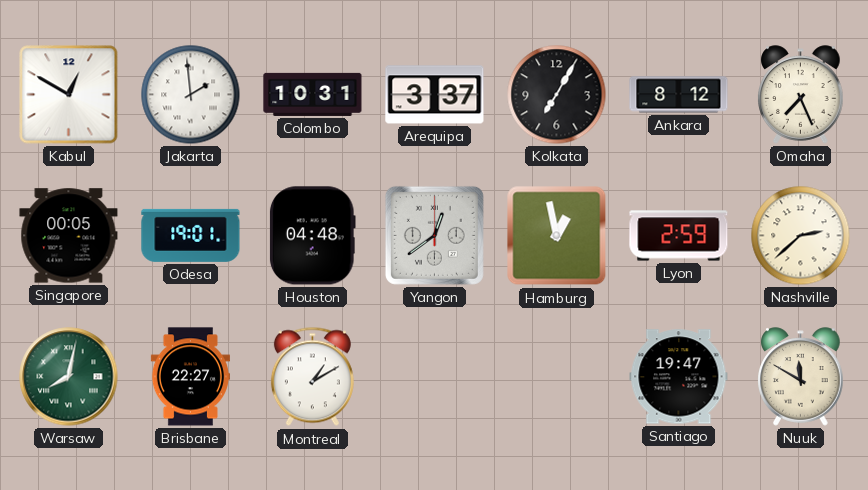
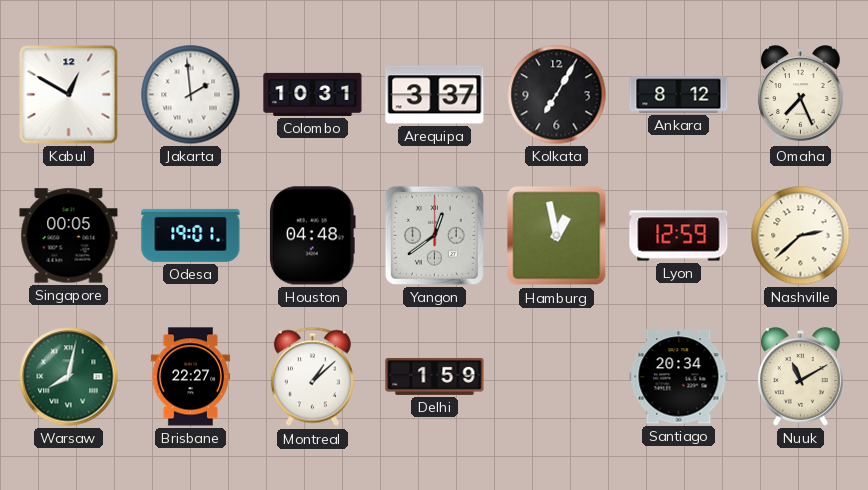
Lyon: 2:59 -> 12:59
Montreal: 1:10 -> 1:08
Delhi: none -> 1:59
Santiago: 19:47 -> 20:34
Nuuk: 11:50 -> 11:10
